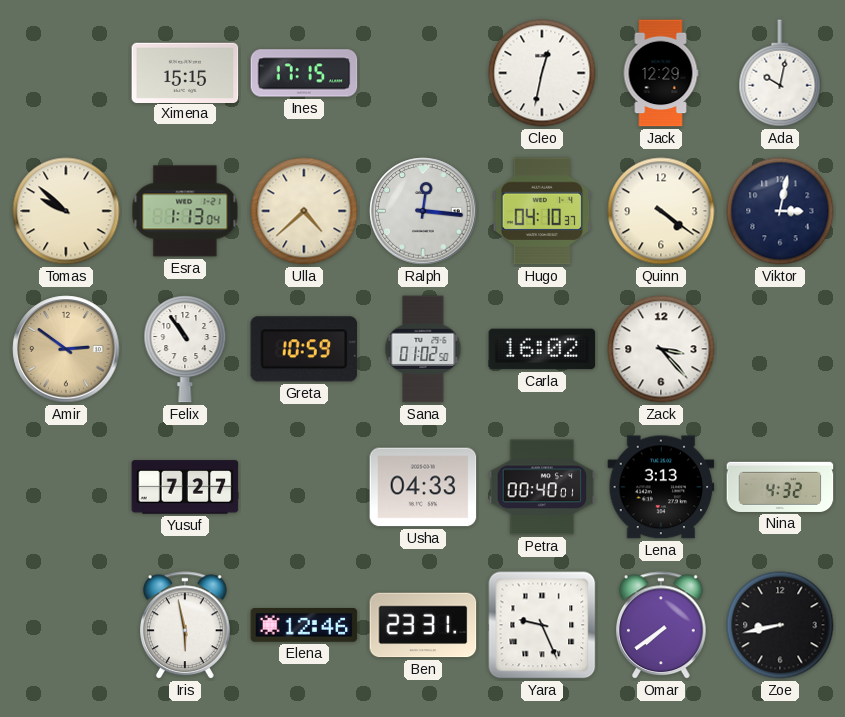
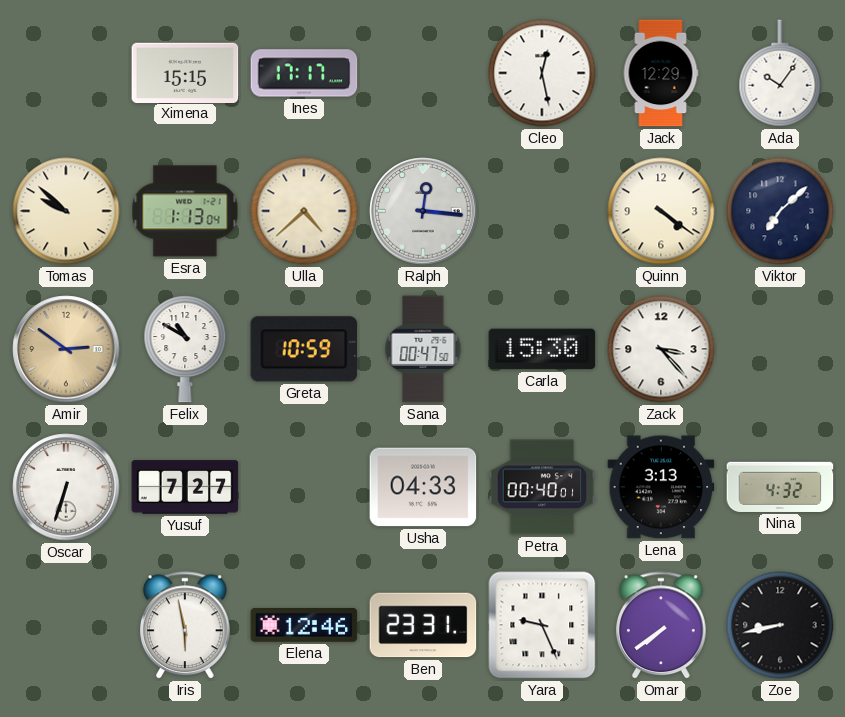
Ines: 17:15 -> 17:17
Cleo: 12:32 -> 12:28
Ada: 10:02 -> 10:06
Hugo: 04:10 -> none
Viktor: 3:02 -> 7:08
Felix: 10:54 -> 10:50
Sana: 01:02 -> 00:47
Carla: 16:02 -> 15:30
Oscar: none -> 6:33
